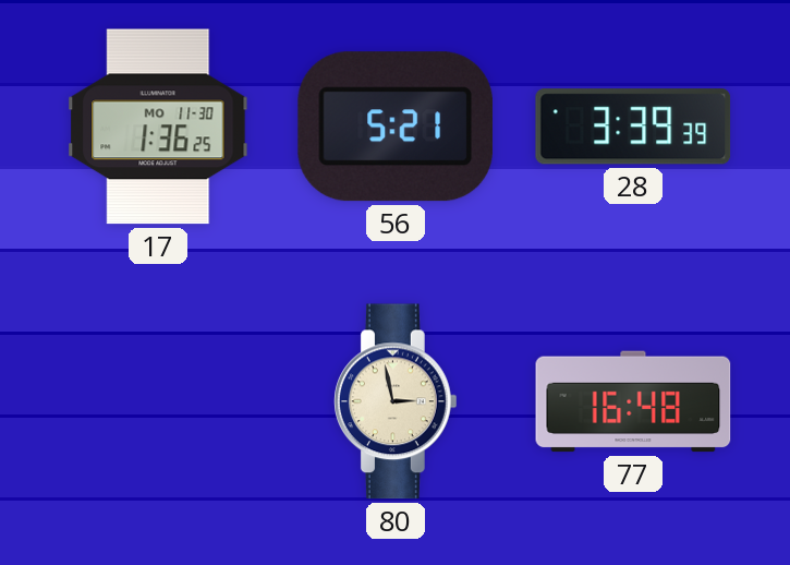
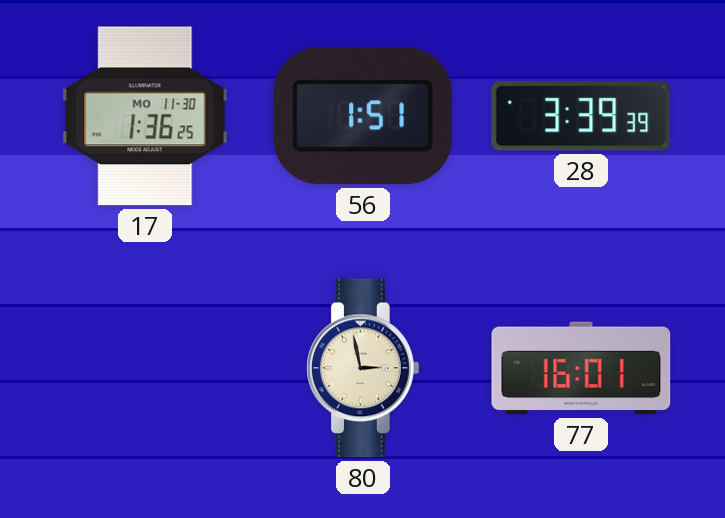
56: 5:21 -> 1:51
77: 16:48 -> 16:01
